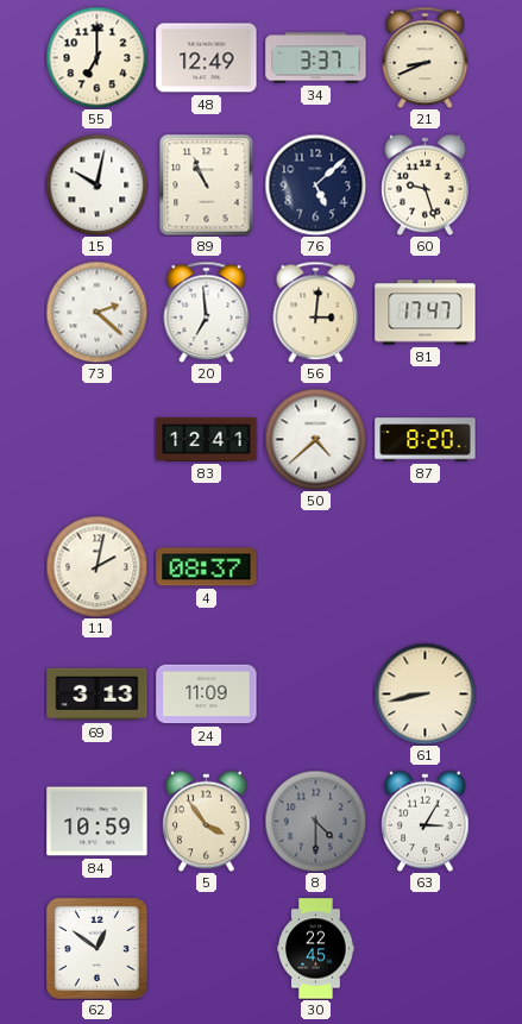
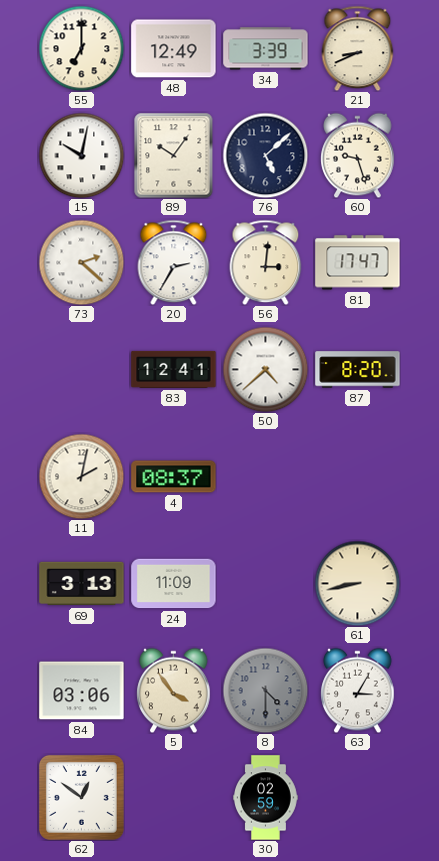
34: 3:37 -> 3:39
89: 10:56 -> 10:06
20: 6:59 -> 2:35
84: 10:59 -> 03:06
30: 22:45 -> 02:59
